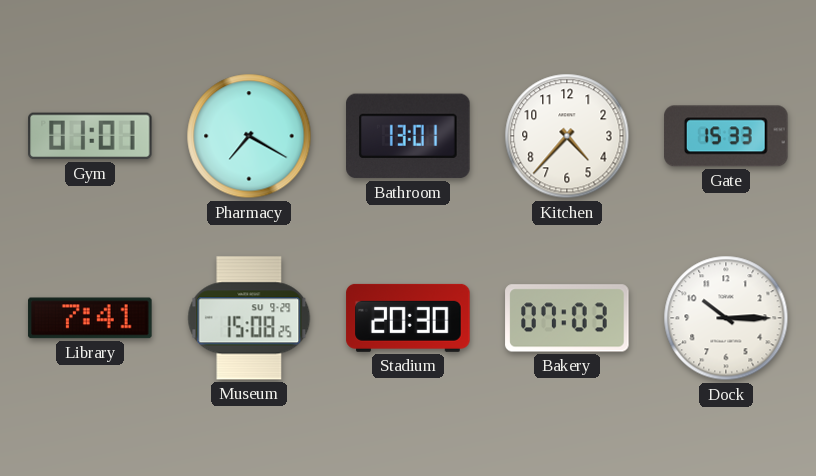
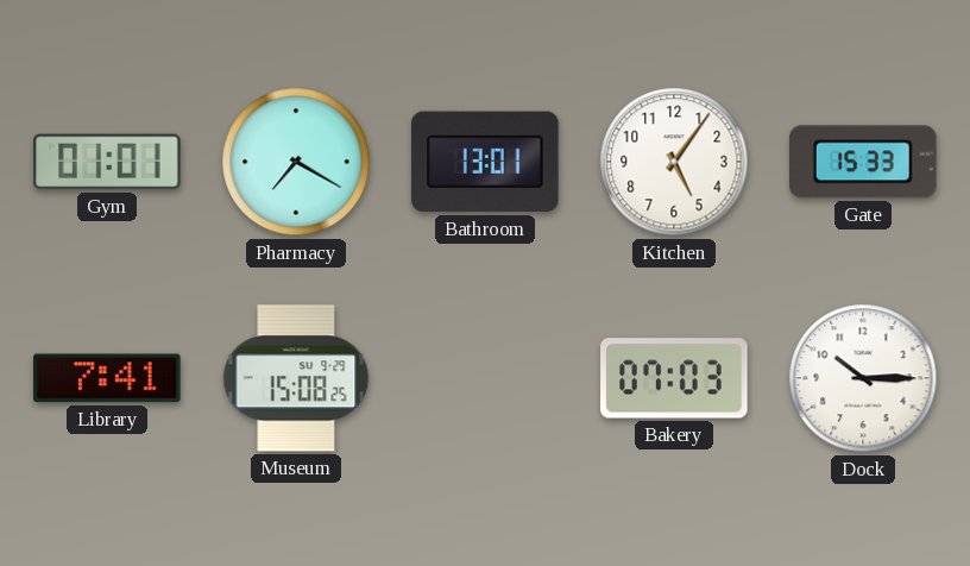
Kitchen: 4:37 -> 5:06
Stadium: 20:30 -> none
